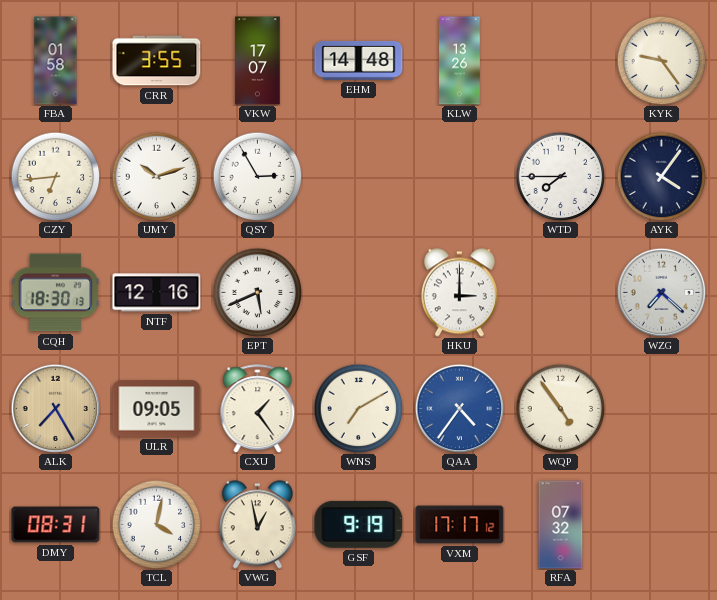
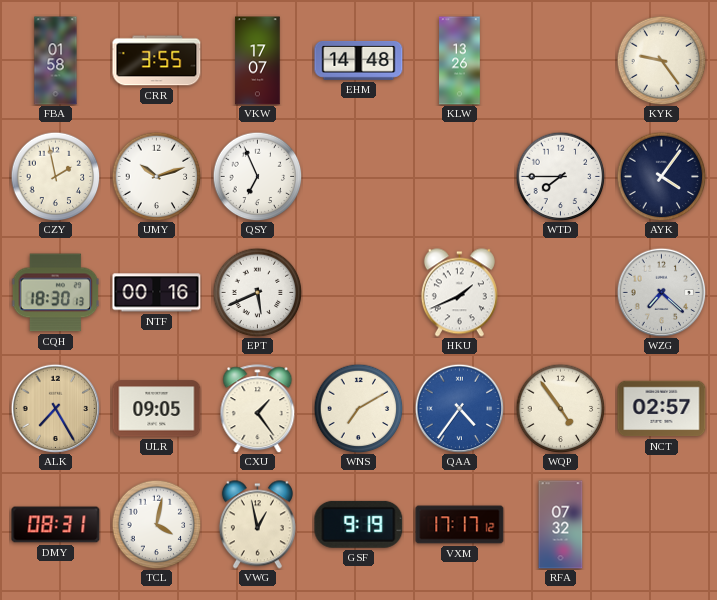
CZY: 6:44 -> 1:58
QSY: 2:55 -> 6:56
NTF: 12:16 -> 00:16
HKU: 3:00 -> 1:41
NCT: none -> 02:57
